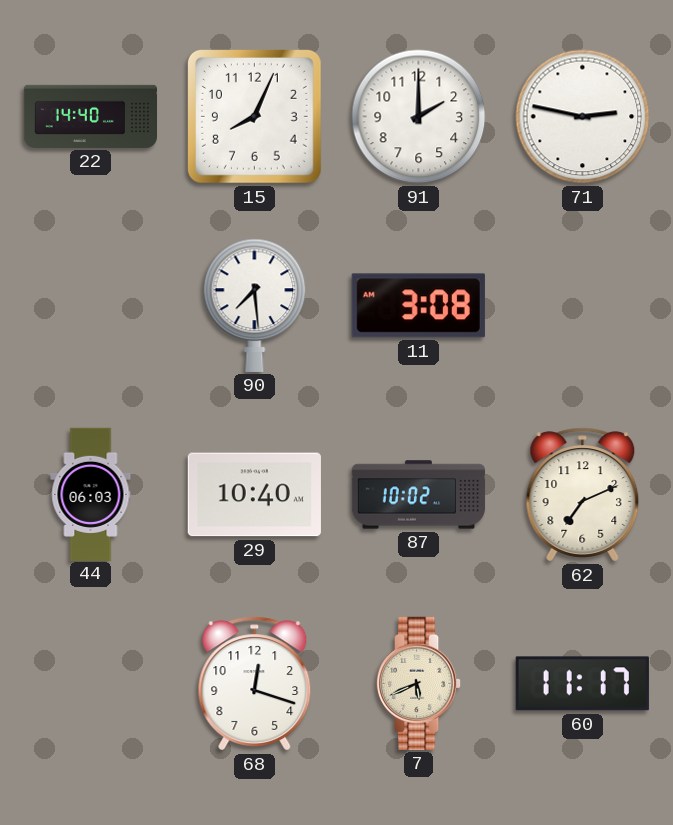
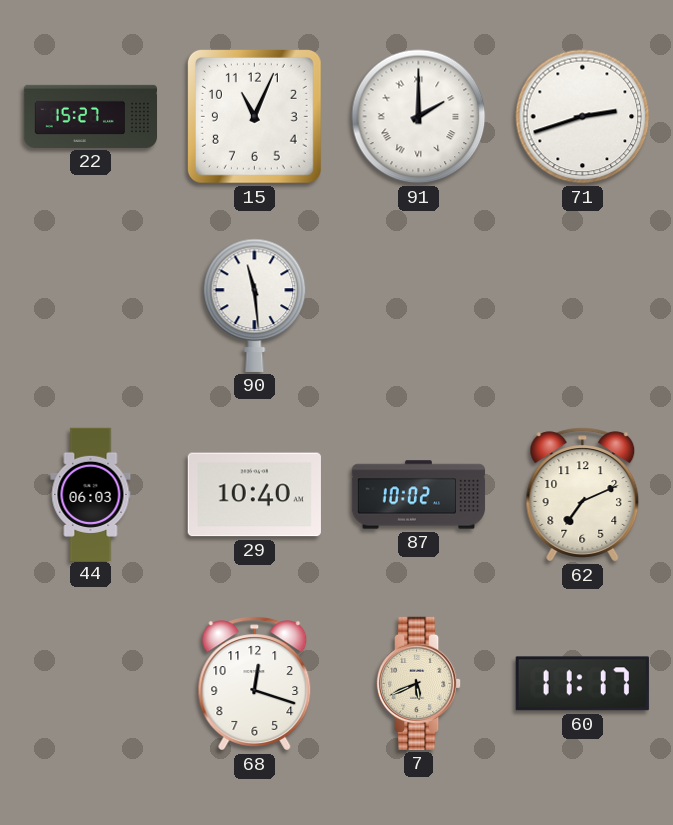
22: 14:40 -> 15:27
15: 8:04 -> 11:04
91 numerals: Arabic -> Roman
71: 2:47 -> 2:42
90: 7:29 -> 11:29
11: 3:08 -> none
